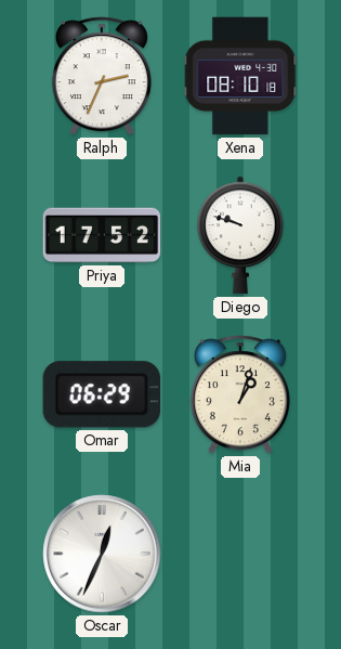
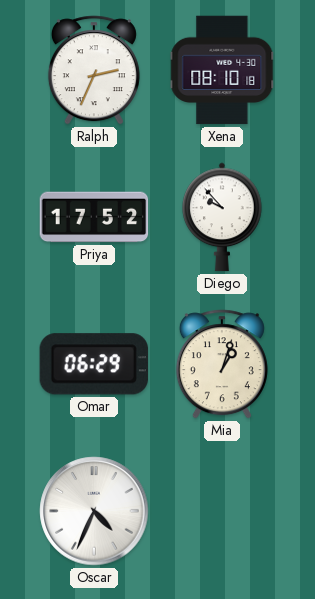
Diego: 9:48 -> 9:53
Oscar: 12:34 -> 4:34
